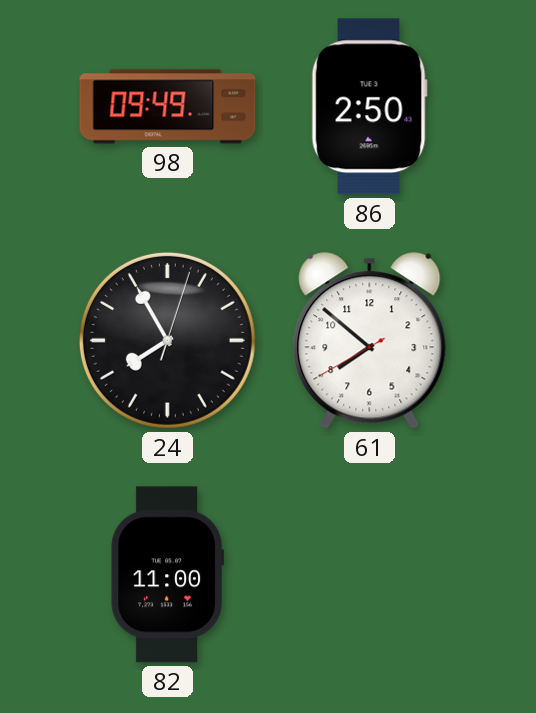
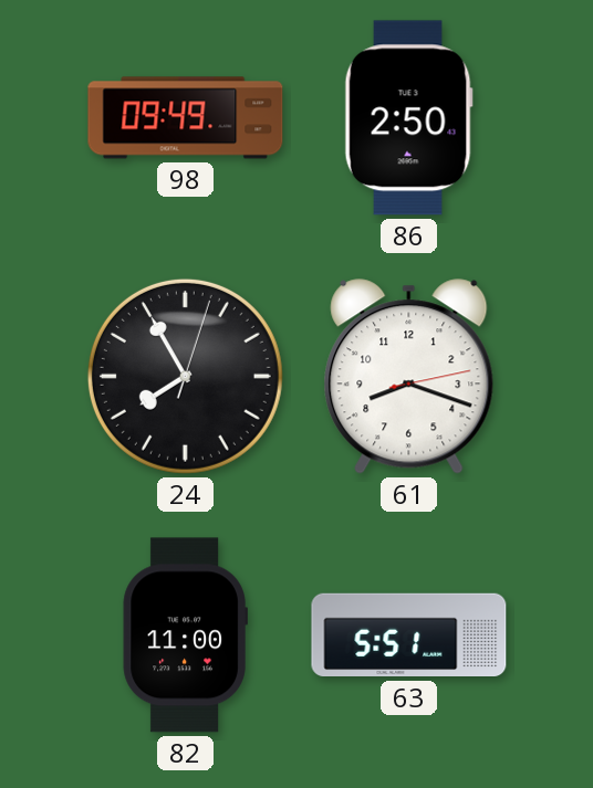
61: 7:51 -> 8:18
63: none -> 5:51
